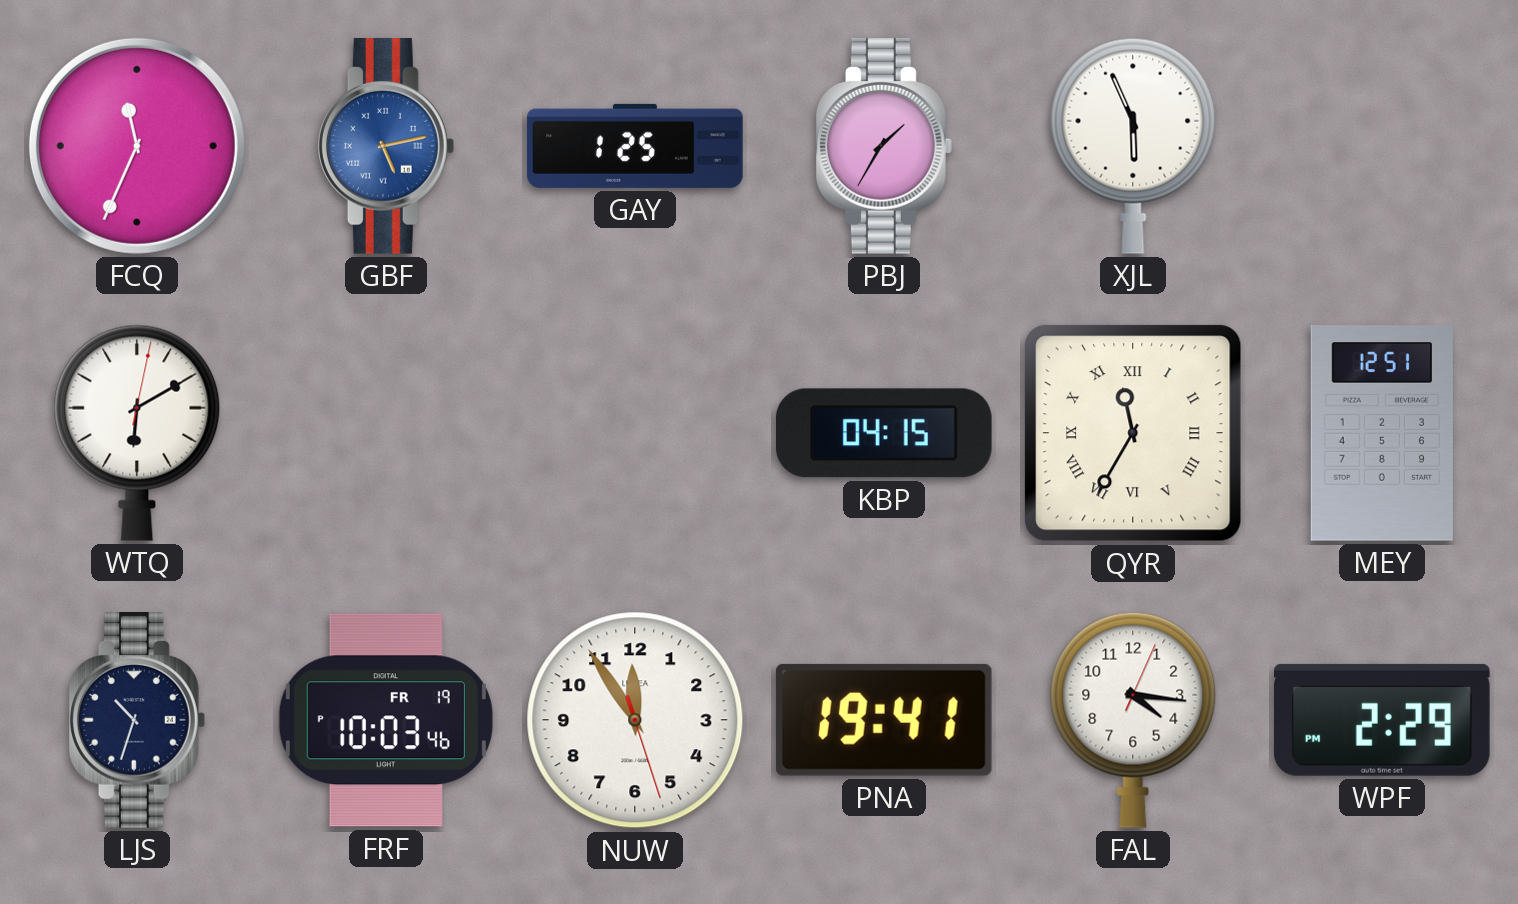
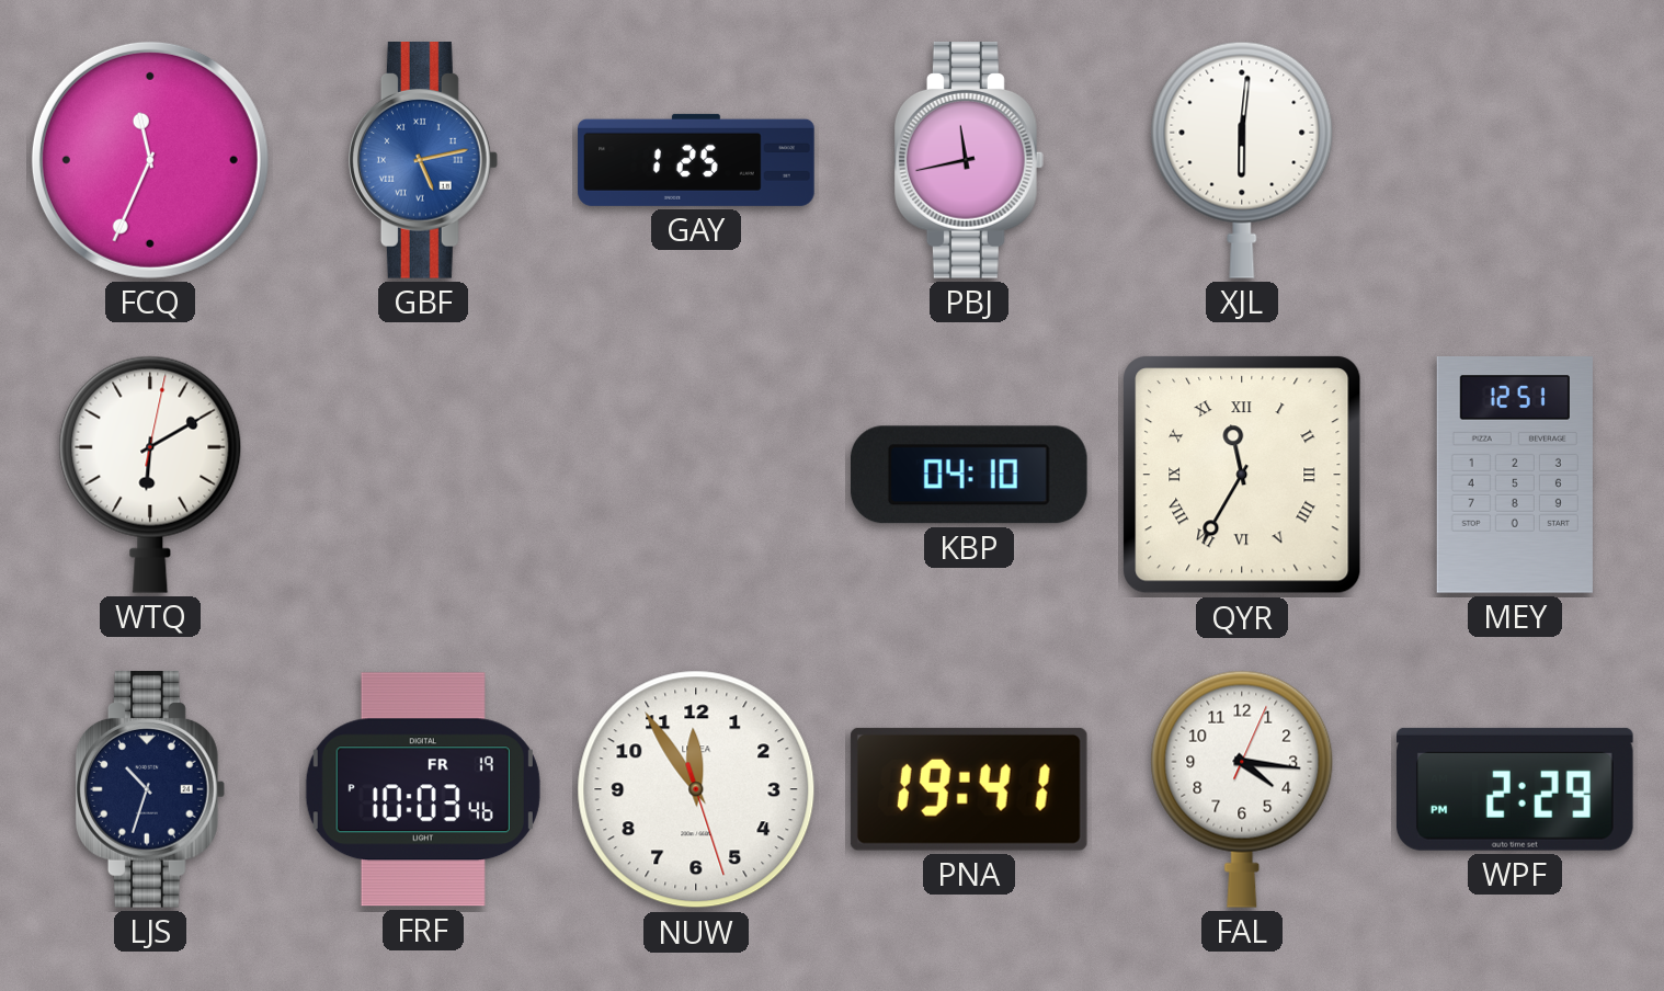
PBJ: 1:35 -> 11:43
XJL: 5:56 -> 6:01
KBP: 04:15 -> 04:10
